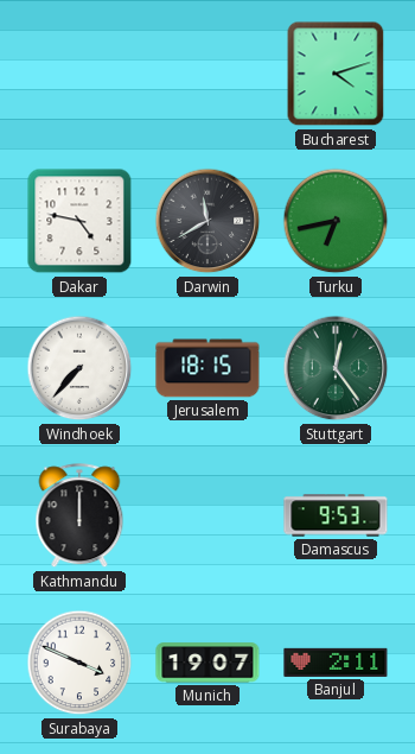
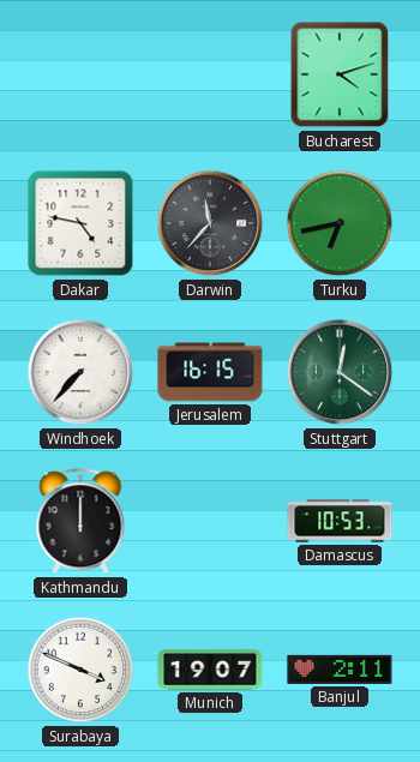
Darwin: 11:40 -> 11:37
Jerusalem: 18:15 -> 16:15
Stuttgart: 12:24 -> 12:21
Damascus: 9:53 -> 10:53
